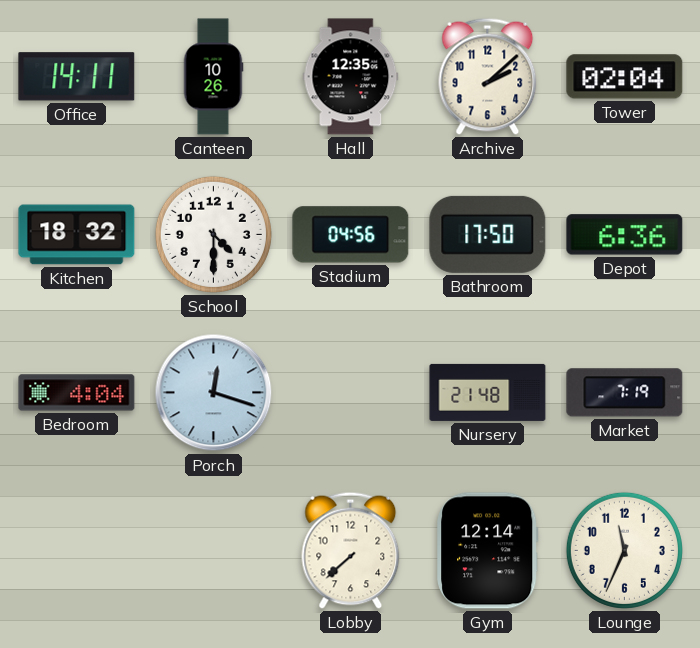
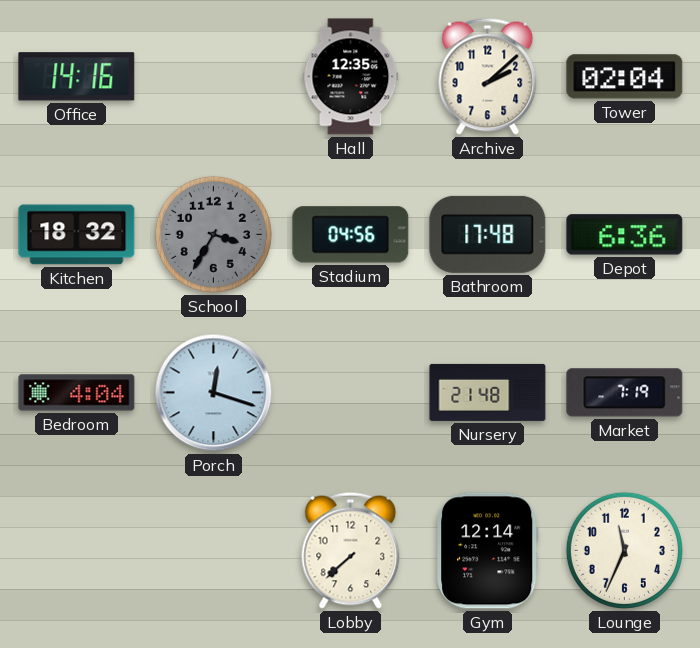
Office: 14:11 -> 14:16
Canteen: 10:26 -> none
School: 4:30 -> 3:35
School dial: white -> grey
Bathroom: 17:50 -> 17:48
